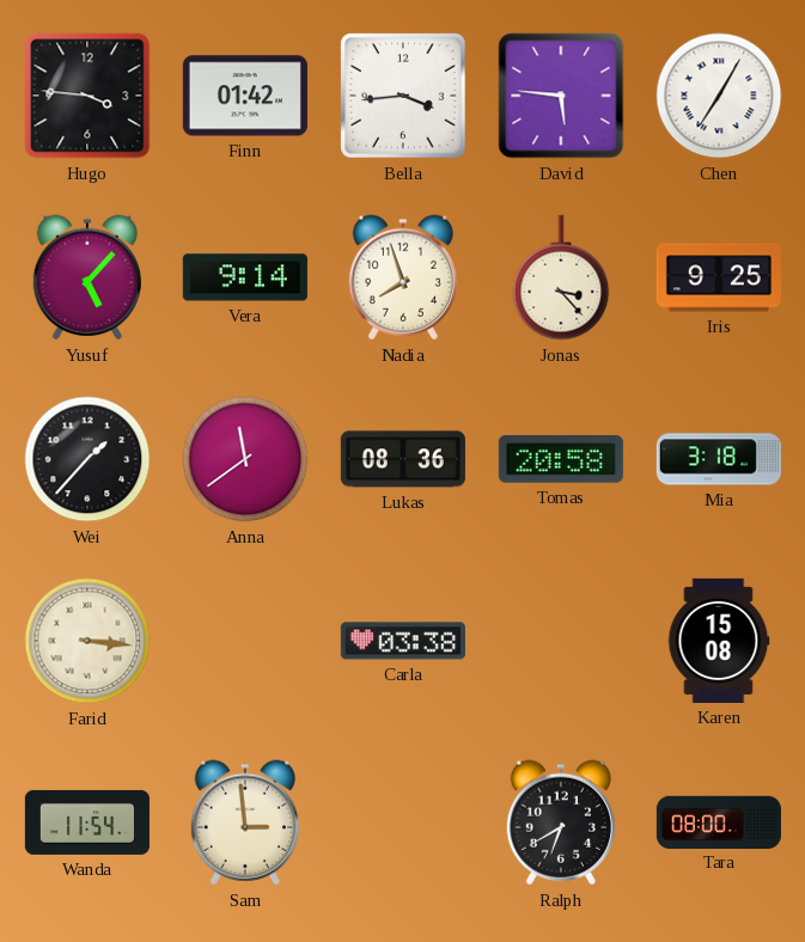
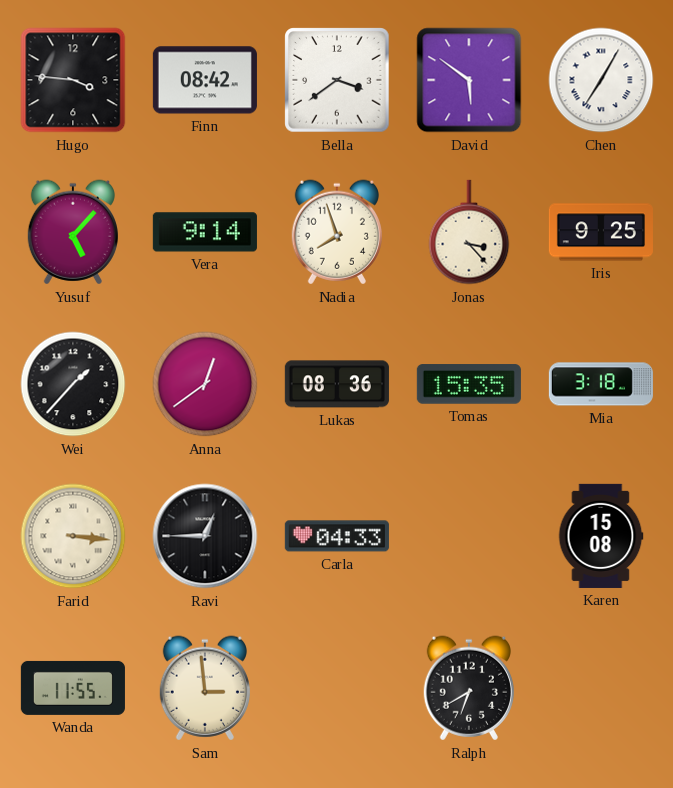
Finn: 01:42 -> 08:42
Bella: 3:44 -> 3:39
David: 5:46 -> 5:51
Anna: 11:39 -> 12:39
Tomas: 20:58 -> 15:35
Ravi: none -> 12:45
Carla: 03:38 -> 04:33
Wanda: 11:54 -> 11:55
Tara: 08:00 -> none
